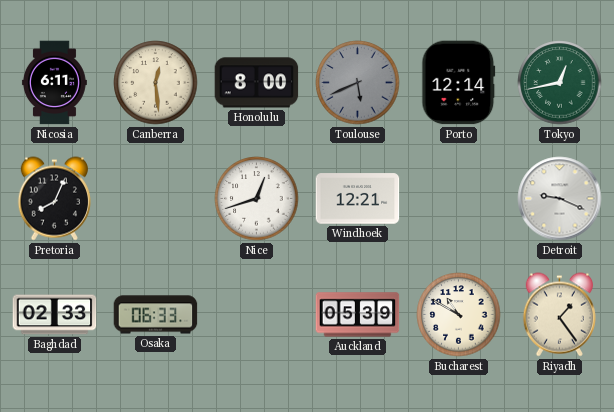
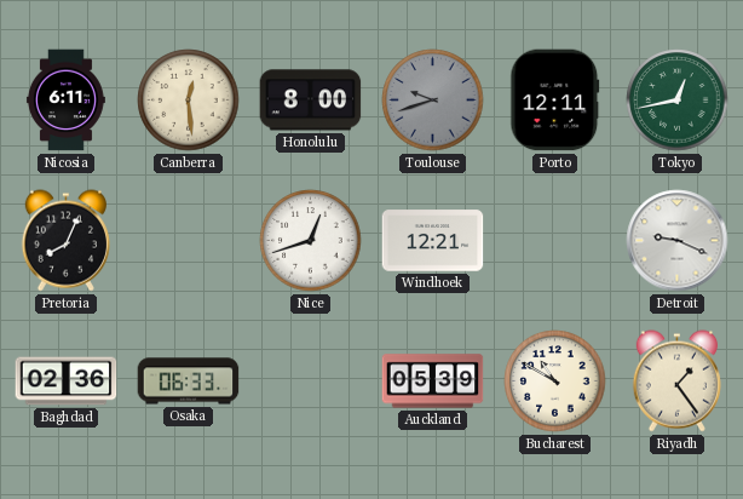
Toulouse: 5:41 -> 9:42
Porto: 12:14 -> 12:11
Baghdad: 02:33 -> 02:36
